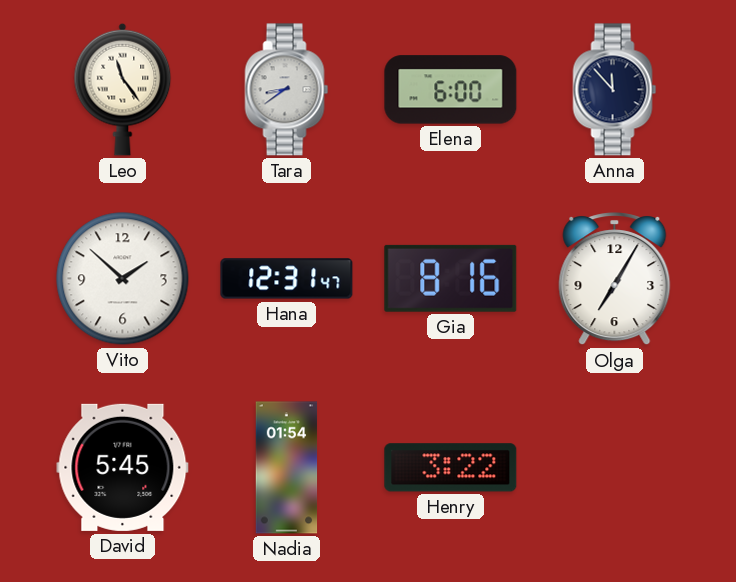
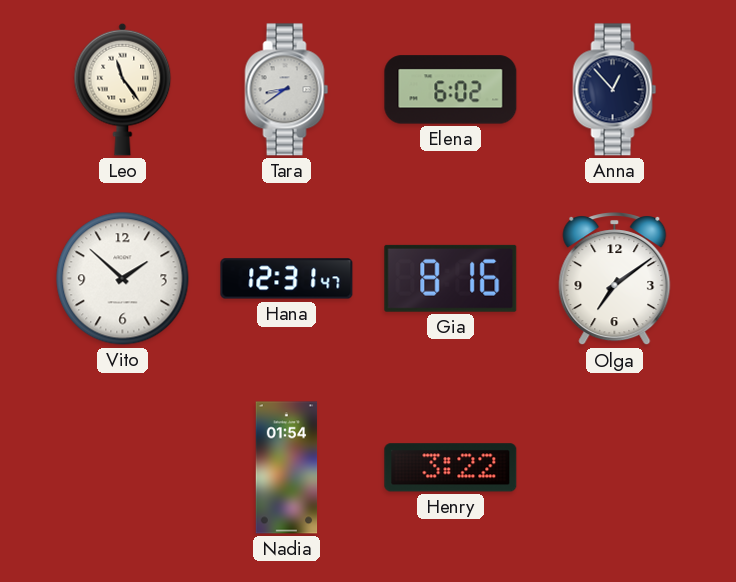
Elena: 6:00 -> 6:02
Anna: 11:53 -> 12:53
Olga: 7:05 -> 7:09
David: 5:45 -> none
